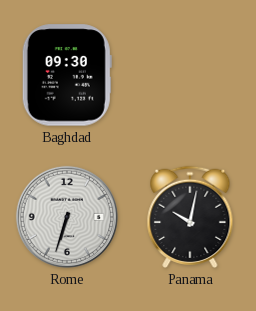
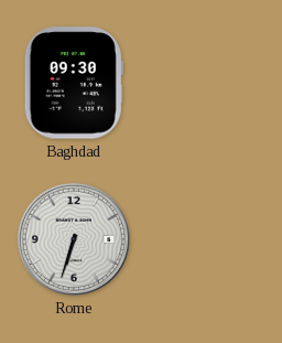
Panama: 10:02 -> none
